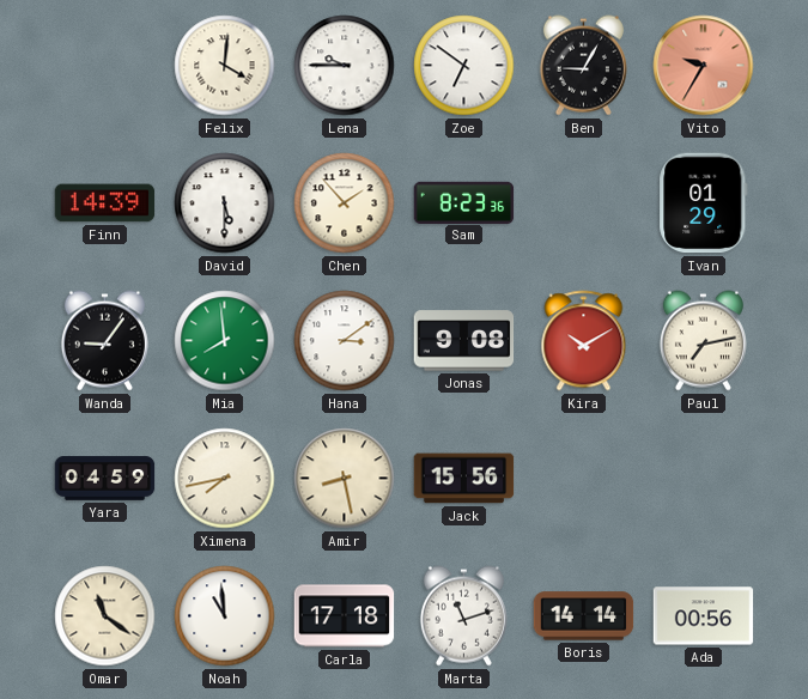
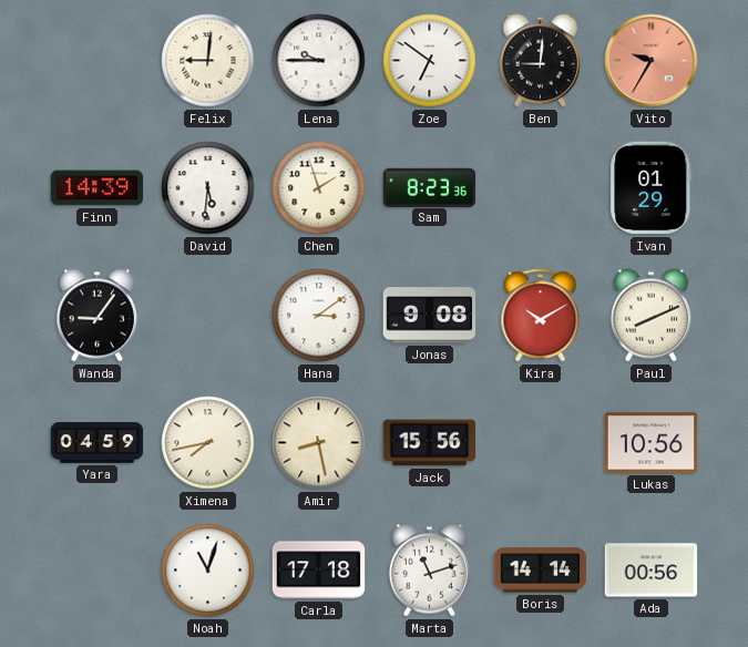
Felix: 4:01 -> 9:01
Ben: 9:05 -> 9:01
David: 5:30 -> 5:31
Chen: 1:53 -> 1:57
Mia: 7:59 -> none
Paul: 7:13 -> 8:11
Lukas: none -> 10:56
Omar: 11:21 -> none
Noah: 10:59 -> 11:03
